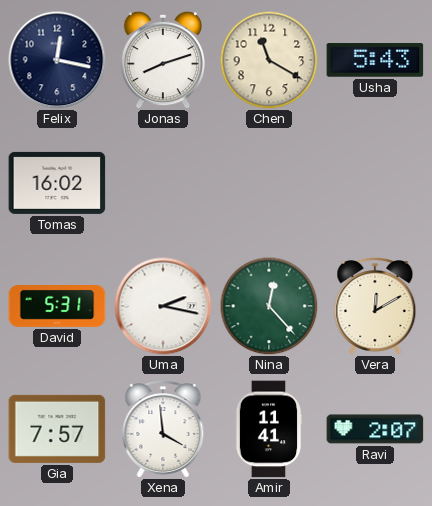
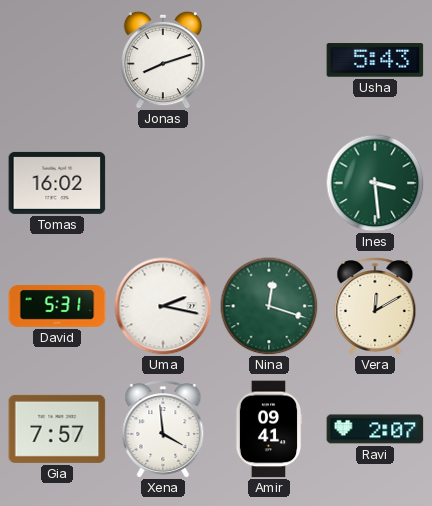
Felix: 12:17 -> none
Chen: 11:20 -> none
Ines: none -> 3:29
Nina: 12:23 -> 12:18
Amir: 11:41 -> 09:41
